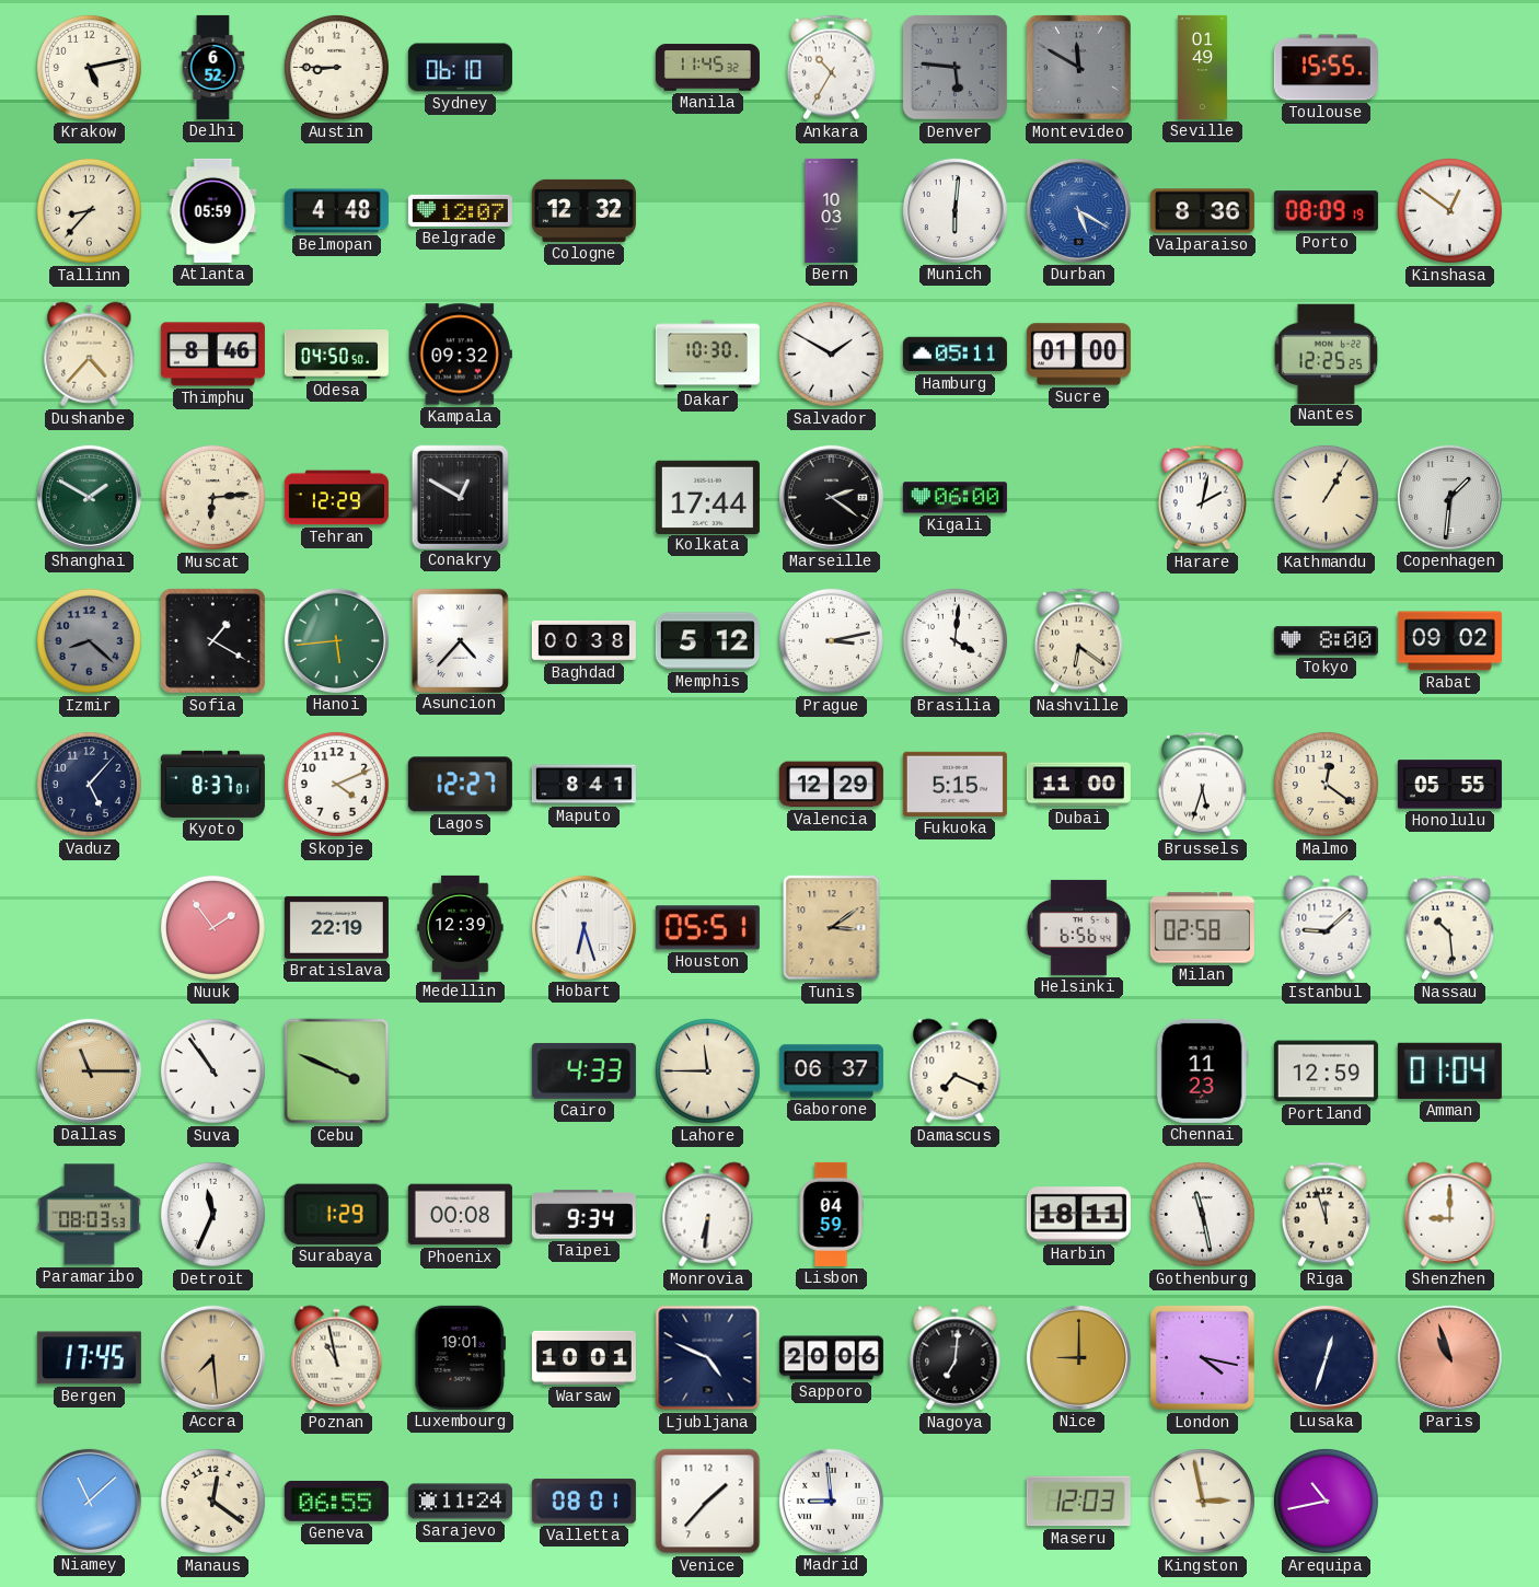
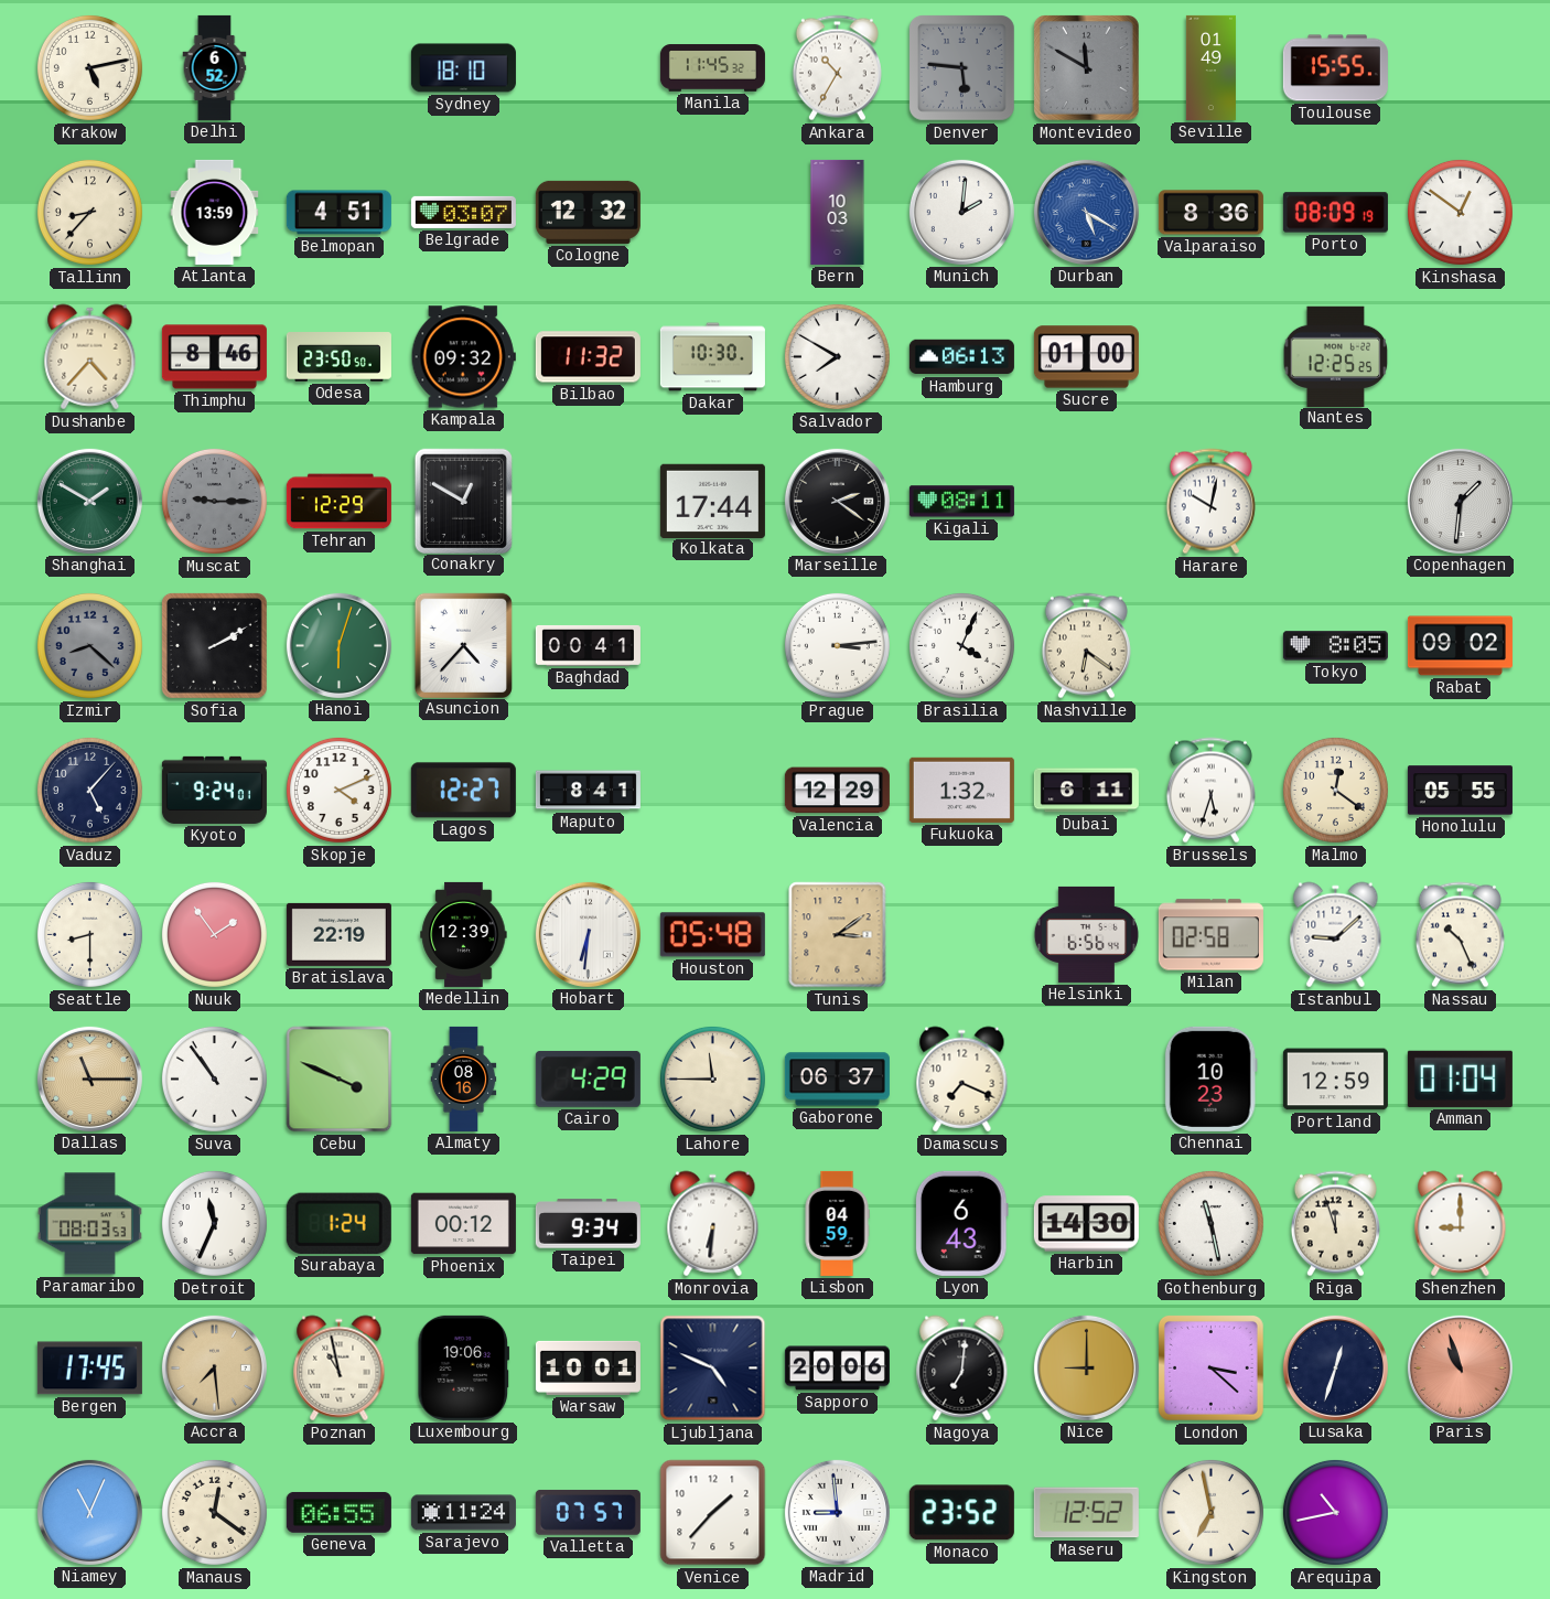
Austin: 8:45 -> none
Sydney: 06:10 -> 18:10
Atlanta: 05:59 -> 13:59
Belmopan: 4:48 -> 4:51
Belgrade: 12:07 -> 03:07
Munich: 6:01 -> 2:01
Odesa: 04:50 -> 23:50
Bilbao: none -> 11:32
Salvador: 1:50 -> 7:50
Hamburg: 05:11 -> 06:13
Muscat: 6:14 -> 9:15
Muscat dial: cream -> grey
Kigali: 06:00 -> 08:11
Harare: 2:02 -> 10:02
Kathmandu: 1:05 -> none
Sofia: 1:20 -> 2:10
Hanoi: 5:44 -> 6:03
Baghdad: 00:38 -> 00:41
Memphis: 5:12 -> none
Prague: 3:13 -> 3:14
Brasilia: 4:01 -> 4:04
Tokyo: 8:00 -> 8:05
Kyoto: 8:37 -> 9:24
Fukuoka: 5:15 -> 1:32
Dubai: 11:00 -> 6:11
Seattle: none -> 8:30
Hobart: 6:27 -> 6:31
Houston: 05:51 -> 05:48
Nassau: 10:29 -> 10:26
Almaty: none -> 08:16
Cairo: 4:33 -> 4:29
Chennai: 11:23 -> 10:23
Surabaya: 1:29 -> 1:24
Phoenix: 00:08 -> 00:12
Lyon: none -> 6:43
Harbin: 18:11 -> 14:30
Luxembourg: 19:01 -> 19:06
London: 4:17 -> 3:22
Niamey: 11:08 -> 11:04
Valletta: 08:01 -> 07:57
Monaco: none -> 23:52
Maseru: 12:03 -> 12:52
Kingston: 2:58 -> 6:58
